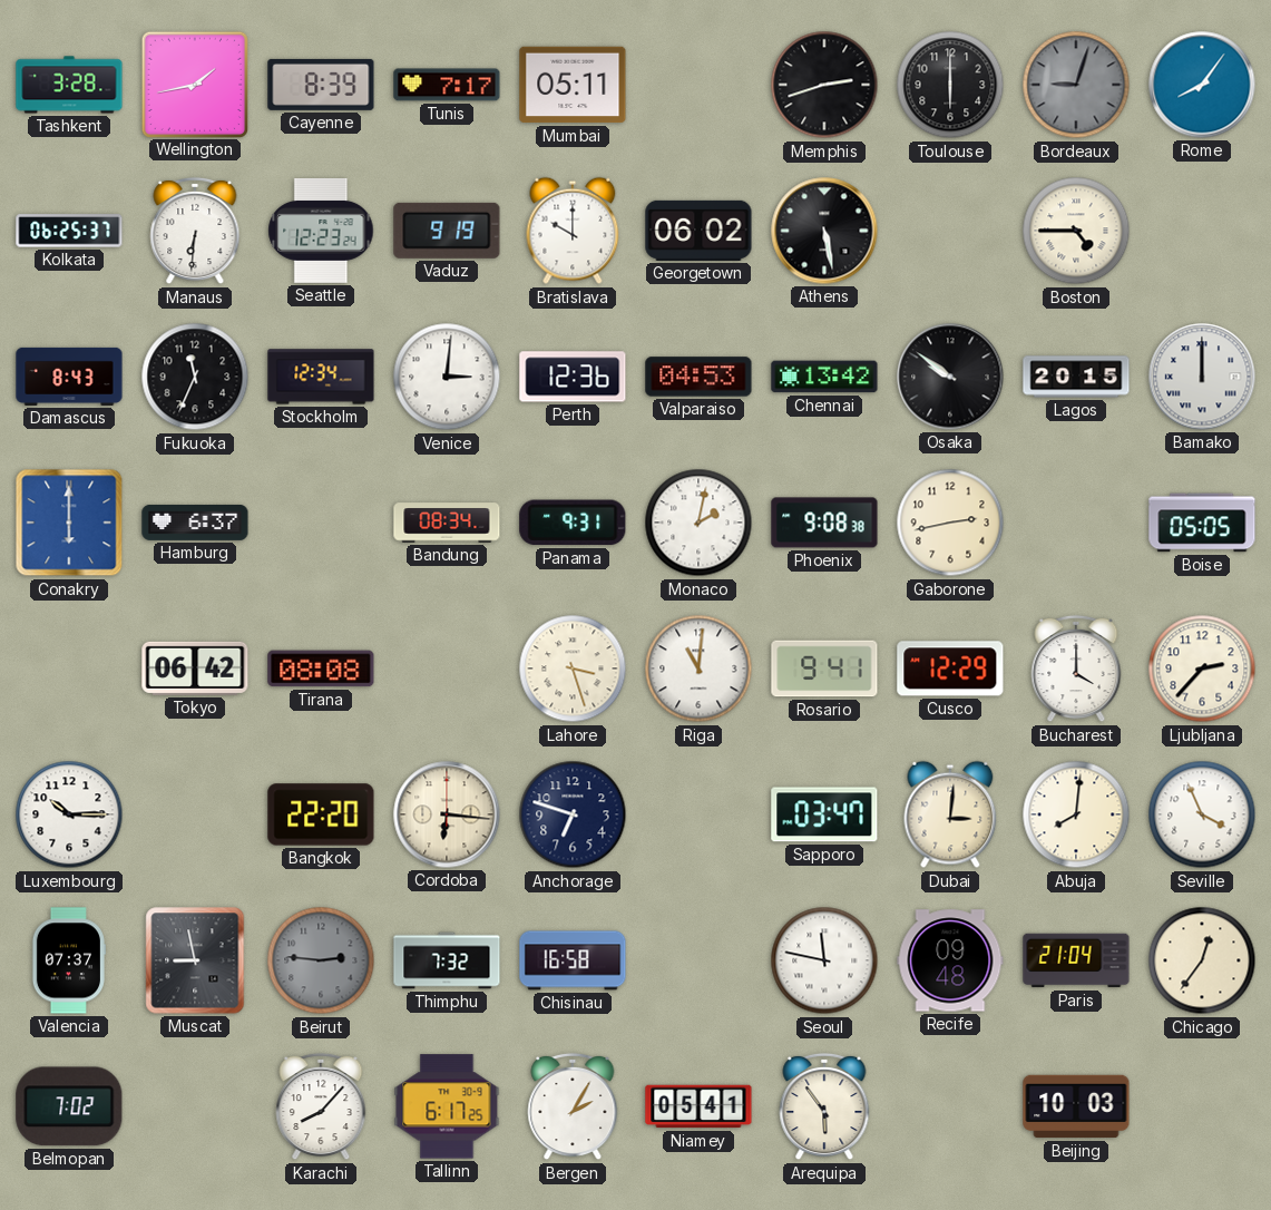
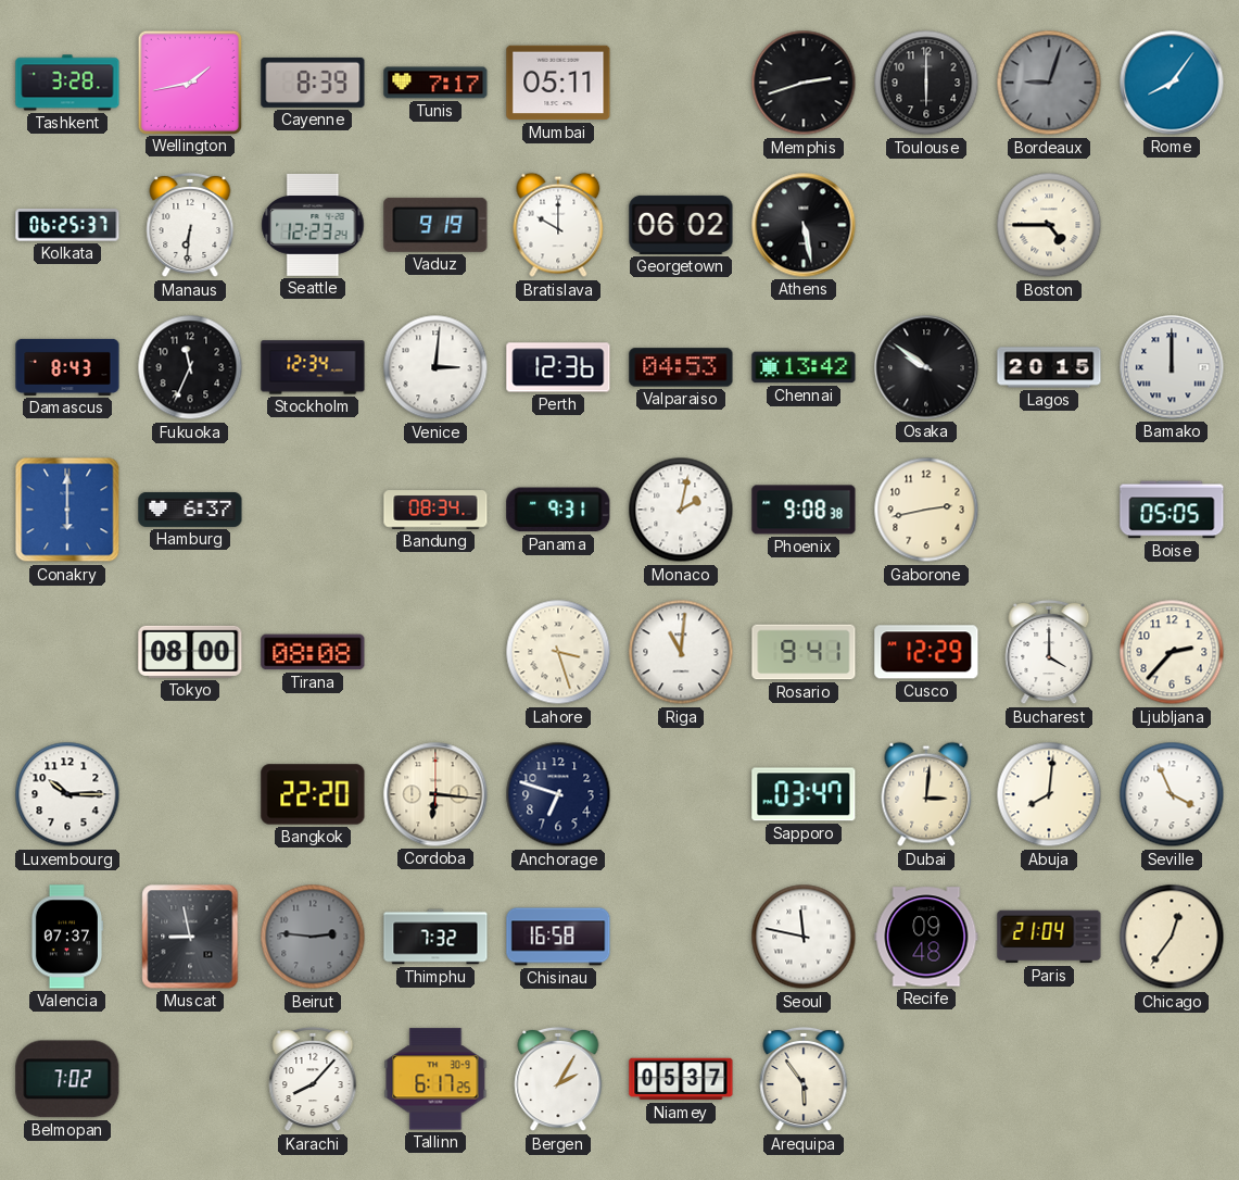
Tokyo: 06:42 -> 08:00
Niamey: 05:41 -> 05:37
Beijing: 10:03 -> none
